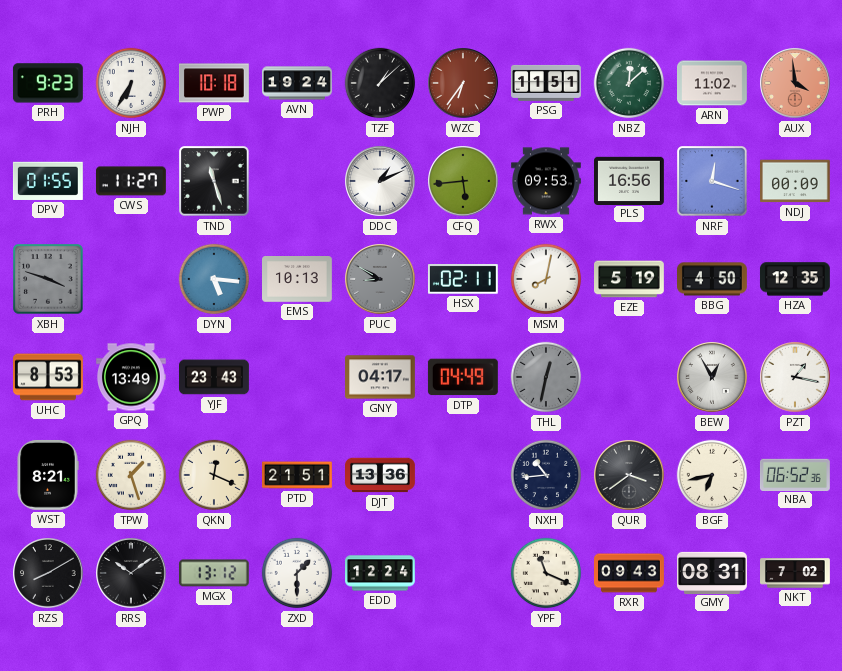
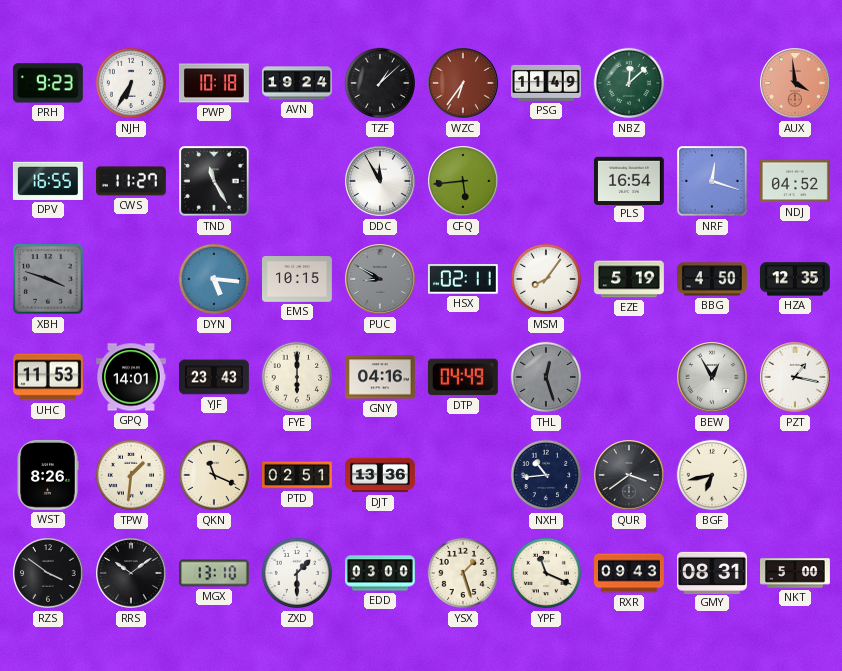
PSG: 11:51 -> 11:49
ARN: 11:02 -> none
DPV: 01:55 -> 16:55
TND: 11:27 -> 11:25
DDC: 1:11 -> 11:55
RWX: 09:53 -> none
PLS: 16:56 -> 16:54
NDJ: 00:09 -> 04:52
EMS: 10:13 -> 10:15
MSM: 8:02 -> 8:06
UHC: 8:53 -> 11:53
GPQ: 13:49 -> 14:01
FYE: none -> 6:00
GNY: 04:17 -> 04:16
THL: 12:32 -> 12:27
WST: 8:21 -> 8:26
TPW: 1:27 -> 1:31
QKN: 12:19 -> 11:19
PTD: 21:51 -> 02:51
NBA: 06:52 -> none
RZS: 8:10 -> 3:51
MGX: 13:12 -> 13:10
EDD: 12:24 -> 03:00
YSX: none -> 1:27
NKT: 7:02 -> 5:00
